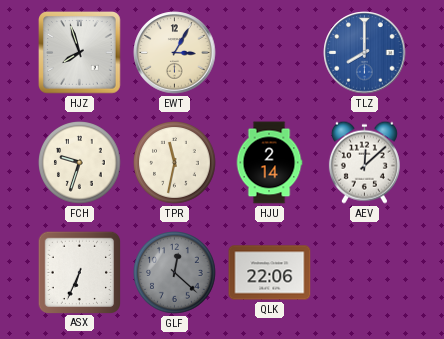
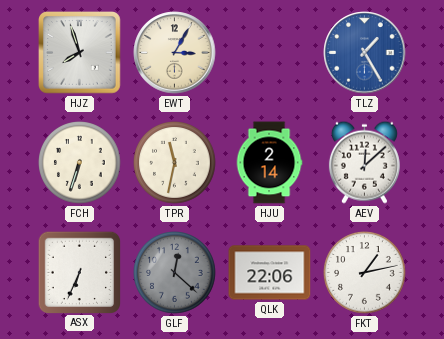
TLZ: 8:00 -> 1:25
FCH: 9:33 -> 6:33
FKT: none -> 1:13
